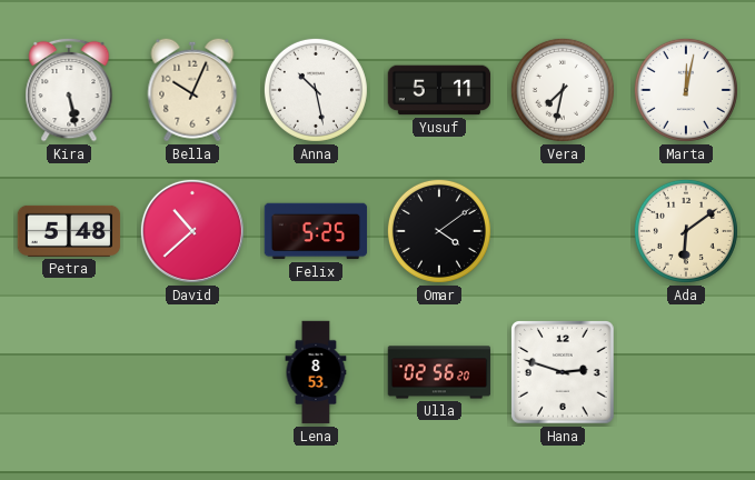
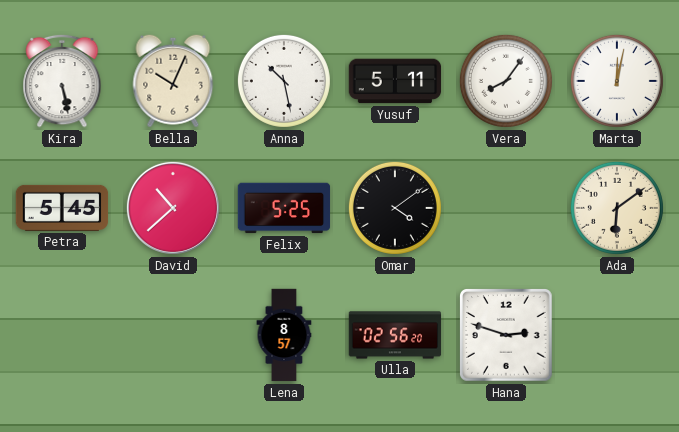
Vera: 7:32 -> 8:06
Petra: 5:48 -> 5:45
Lena: 8:53 -> 8:57
